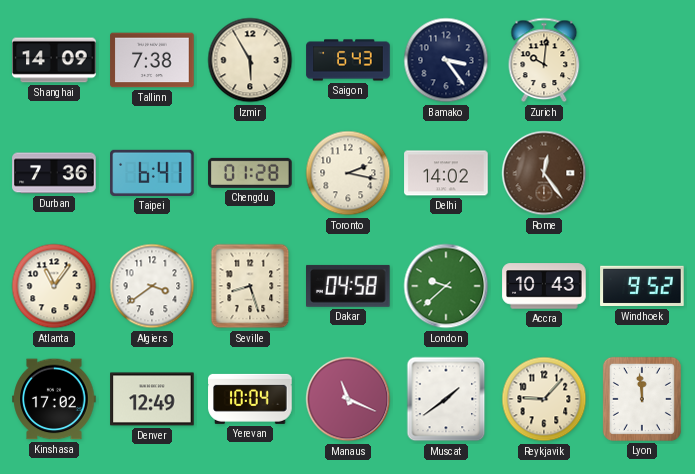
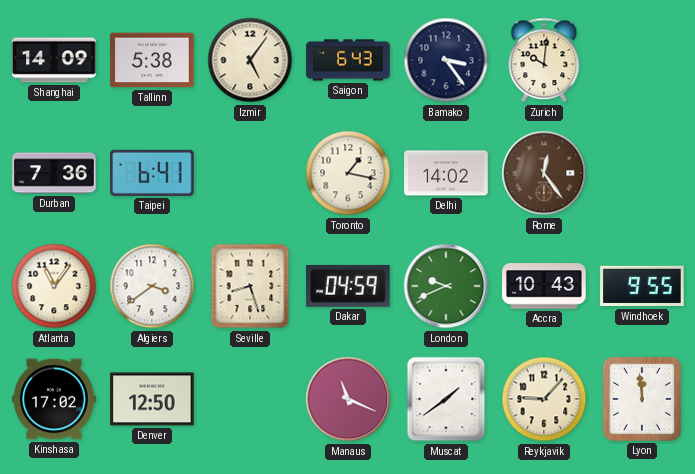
Tallinn: 7:38 -> 5:38
Izmir: 5:55 -> 5:06
Chengdu: 01:28 -> none
Toronto: 2:17 -> 1:17
Dakar: 04:58 -> 04:59
London: 9:38 -> 9:41
Windhoek: 9:52 -> 9:55
Denver: 12:49 -> 12:50
Yerevan: 10:04 -> none
